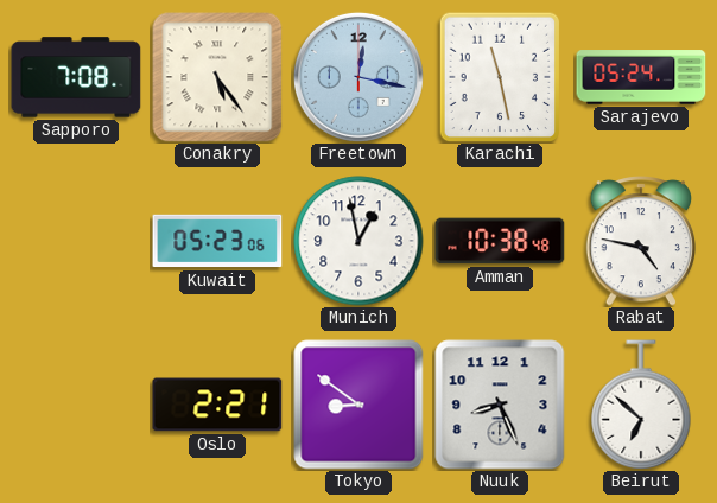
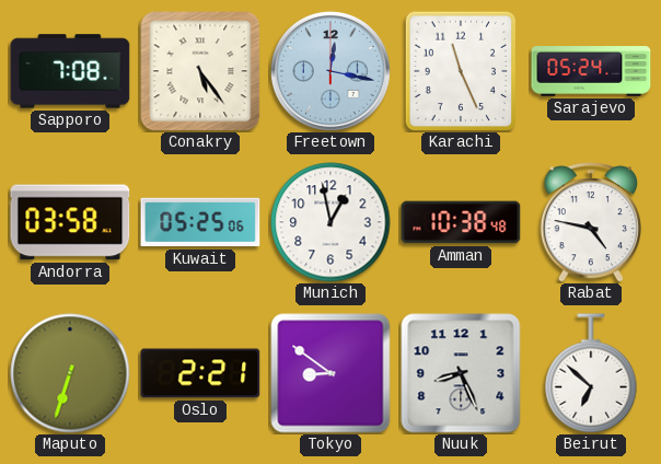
Karachi: 11:28 -> 11:26
Andorra: none -> 03:58
Kuwait: 05:23 -> 05:25
Maputo: none -> 6:33
